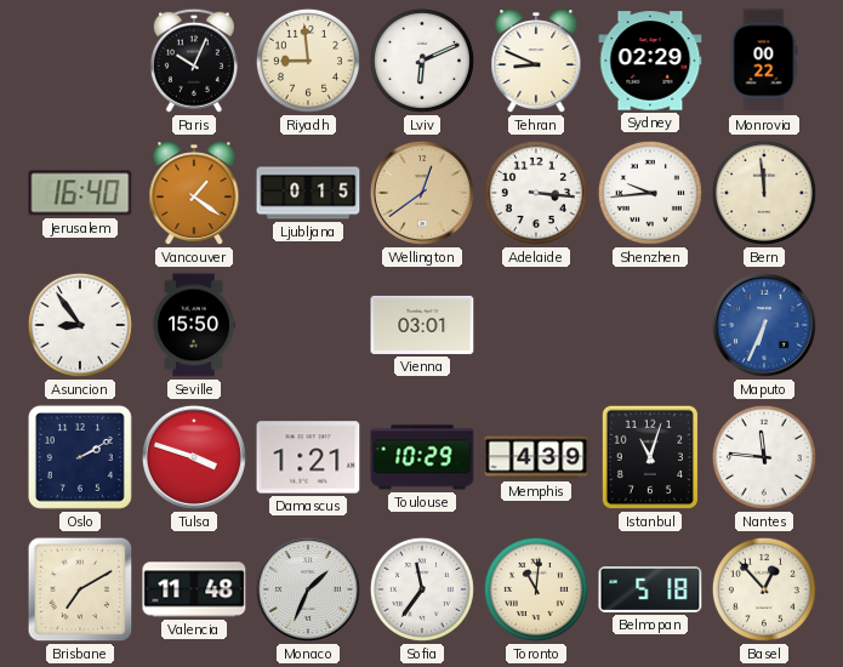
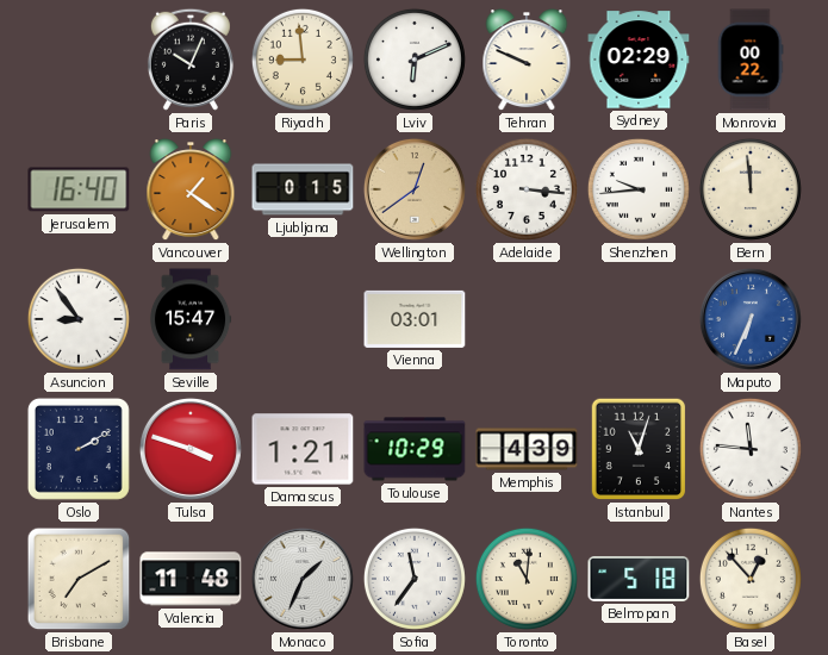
Tehran: 8:49 -> 9:49
Seville: 15:50 -> 15:47
